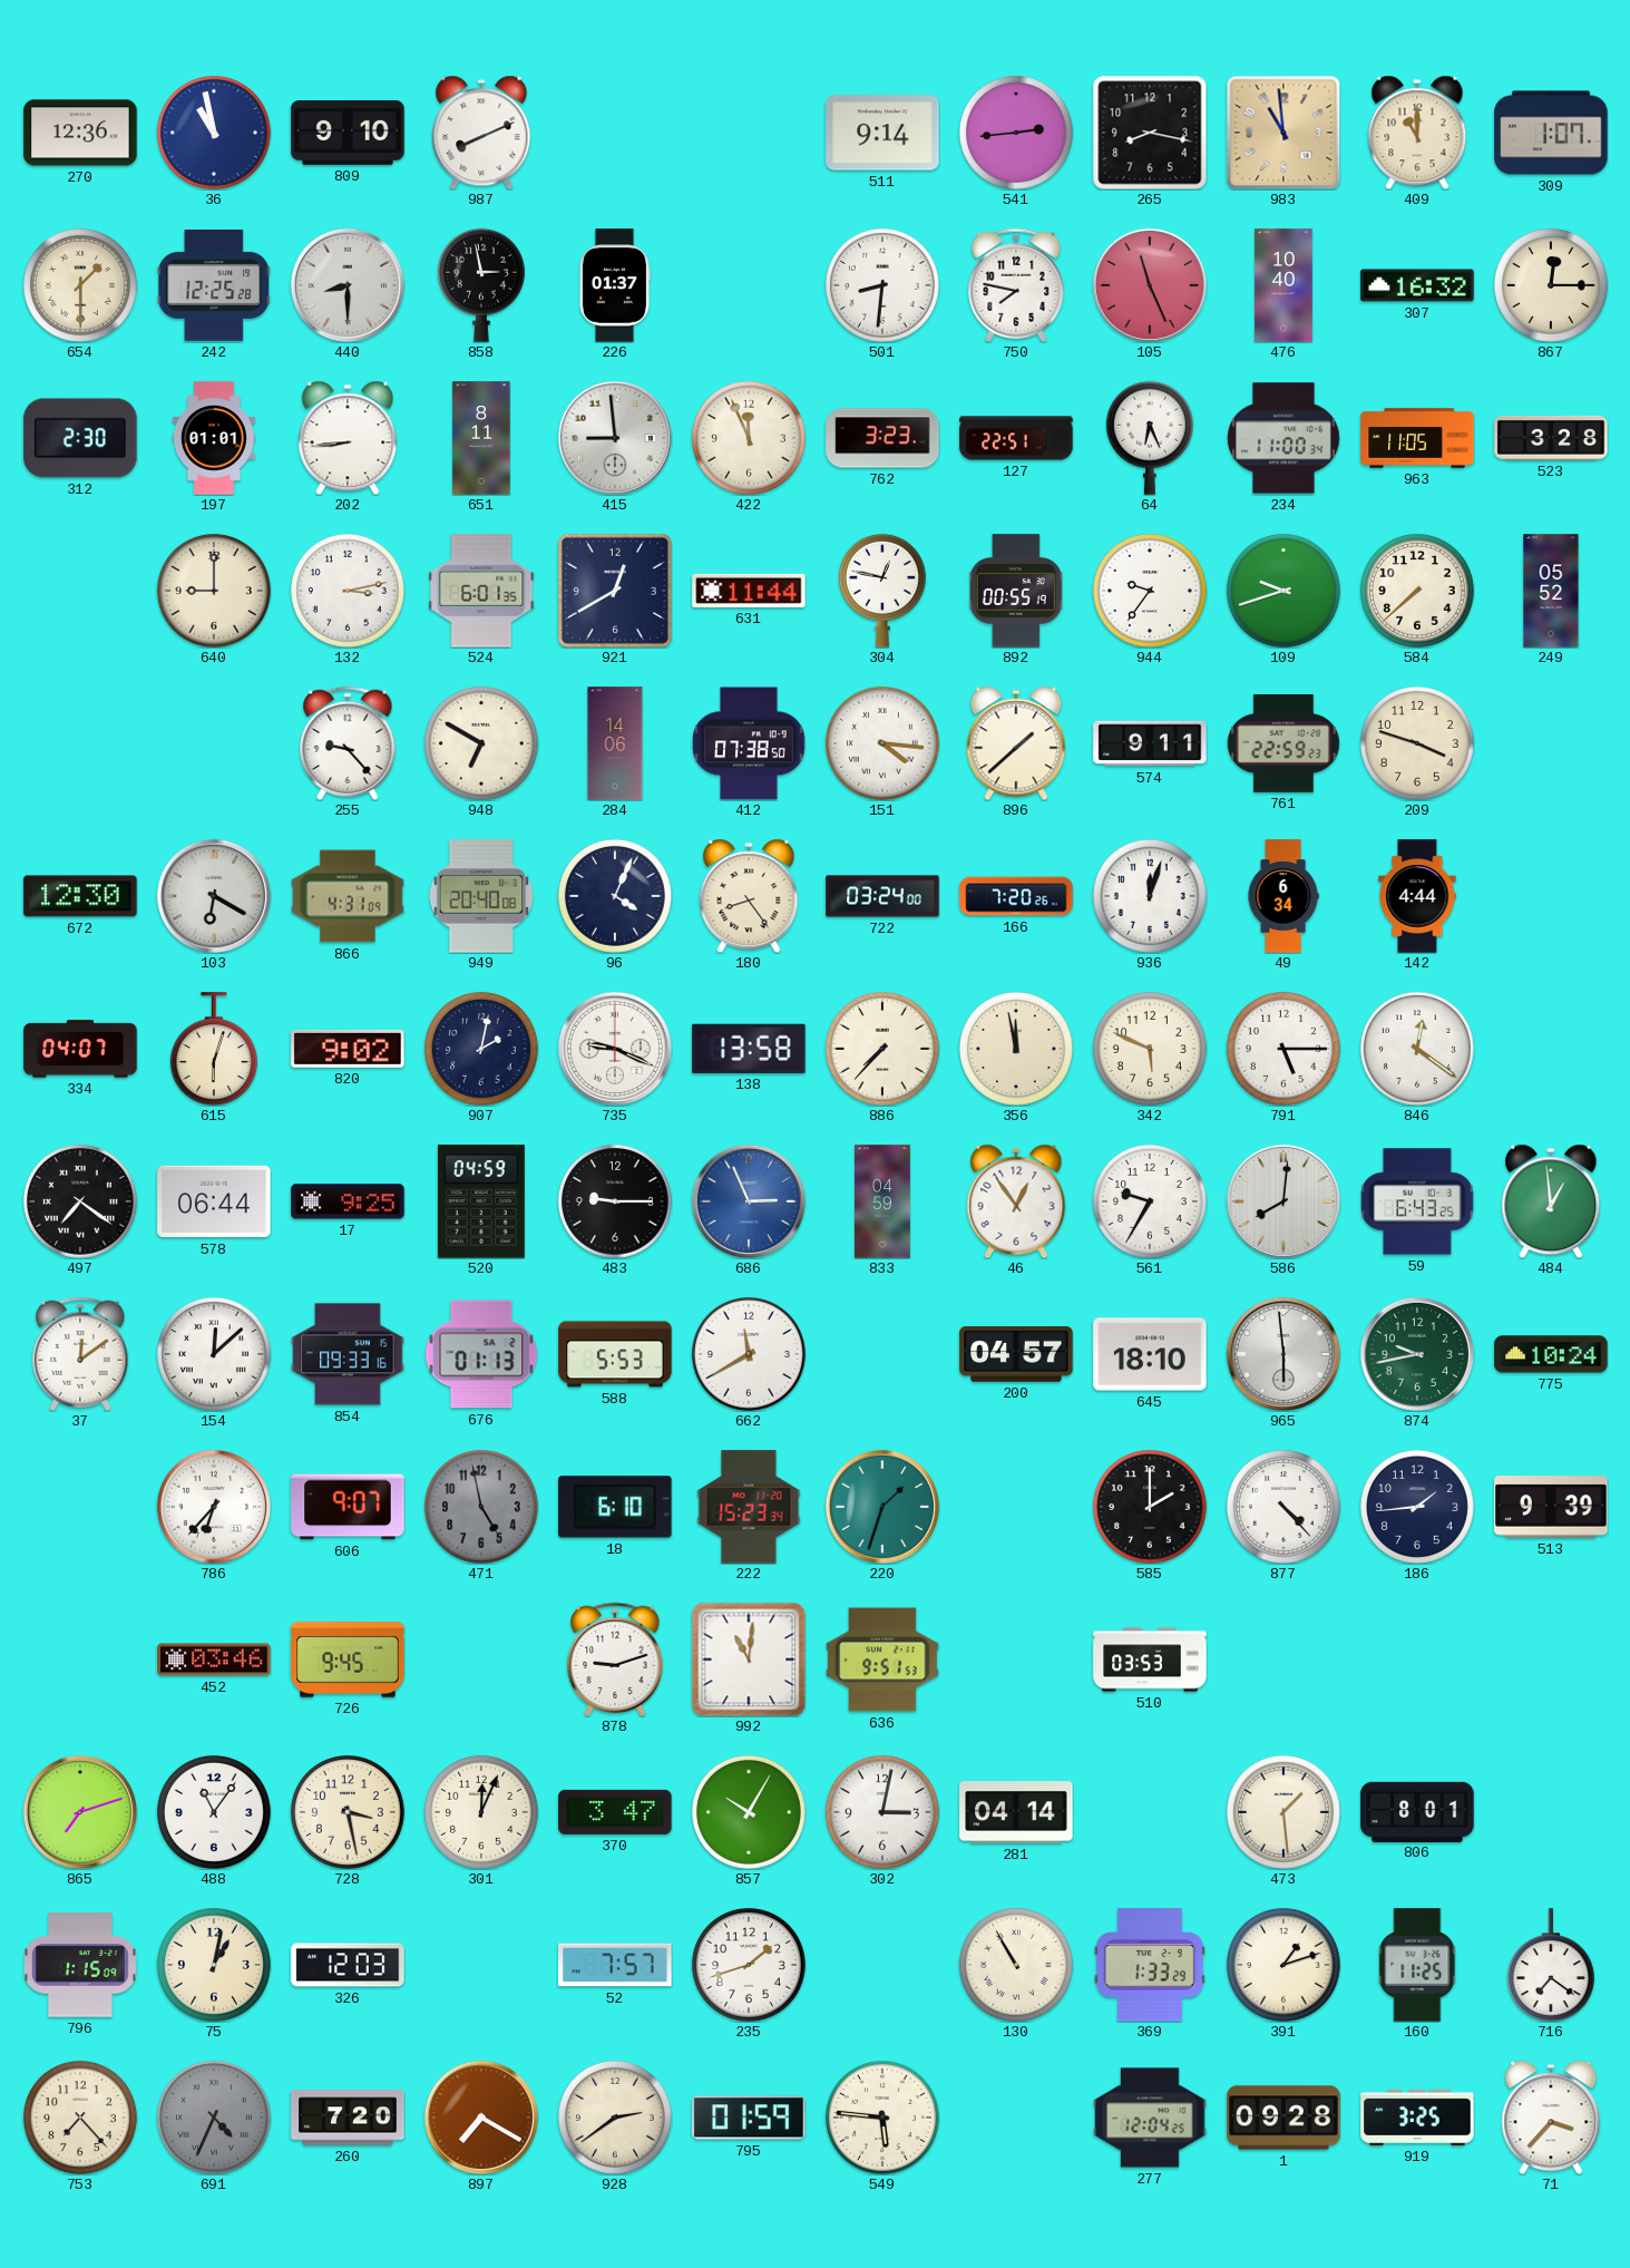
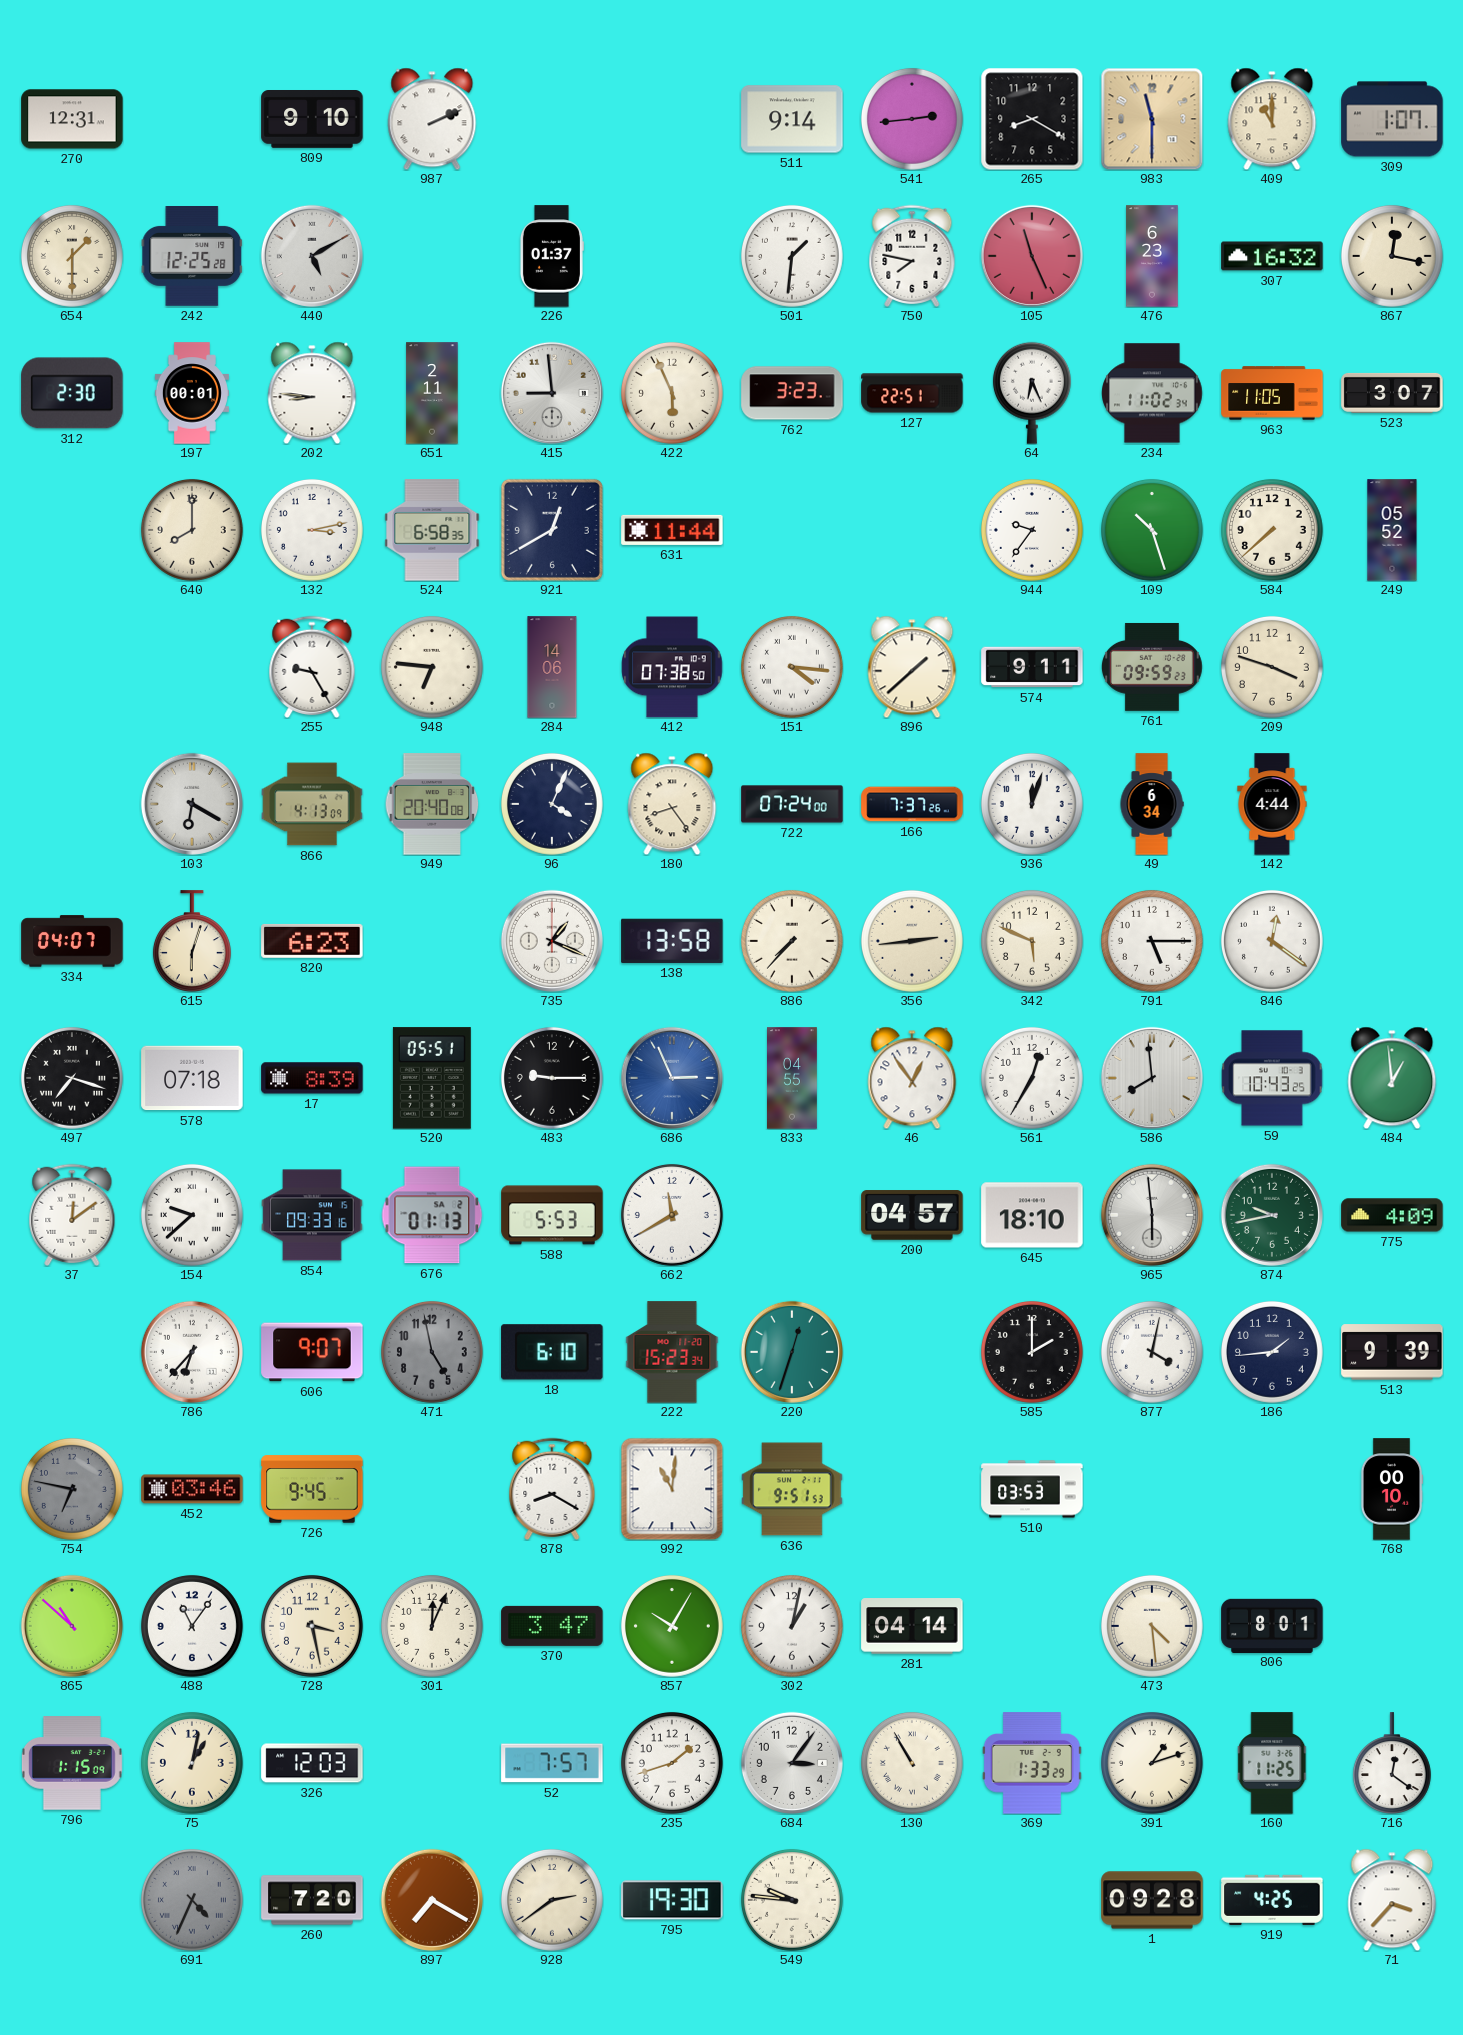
270: 12:36 -> 12:31
36: 10:58 -> none
987: 8:11 -> 2:11
265: 8:17 -> 8:20
983: 10:59 -> 11:30
440: 8:30 -> 5:10
858: 2:58 -> none
501: 8:31 -> 1:31
476: 10:40 -> 6:23
867: 12:15 -> 12:17
197: 01:01 -> 00:01
202: 8:44 -> 8:46
651: 8:11 -> 2:11
422: 11:56 -> 5:56
234: 11:00 -> 11:02
523: 3:28 -> 3:07
640: 9:00 -> 8:00
524: 6:01 -> 6:58
304: 12:47 -> none
892: 00:55 -> none
109: 9:42 -> 10:27
255: 9:23 -> 9:25
948: 6:50 -> 6:46
761: 22:59 -> 09:59
672: 12:30 -> none
866: 4:31 -> 4:13
722: 03:24 -> 07:24
166: 7:20 -> 7:37
820: 9:02 -> 6:23
907: 2:02 -> none
735: 9:19 -> 1:19
356: 11:58 -> 2:44
497: 7:21 -> 7:18
578: 06:44 -> 07:18
17: 9:25 -> 8:39
520: 04:59 -> 05:51
833: 04:59 -> 04:55
561: 9:35 -> 12:35
586: 8:01 -> 7:59
59: 6:43 -> 10:43
154: 12:08 -> 9:38
775: 10:24 -> 4:09
220: 1:33 -> 12:33
877: 4:23 -> 4:02
754: none -> 6:47
878: 9:12 -> 8:20
768: none -> 00:10
865: 7:12 -> 10:52
302: 3:02 -> 1:02
473: 1:29 -> 4:29
684: none -> 3:06
716: 7:21 -> 12:21
753: 7:23 -> none
795: 01:59 -> 19:30
549: 5:46 -> 9:46
277: 12:04 -> none
919: 3:25 -> 4:25
